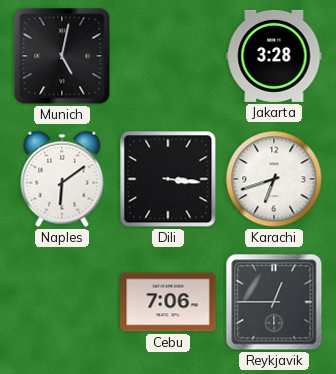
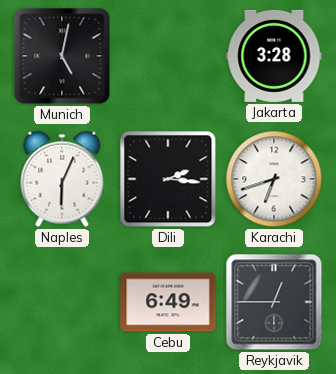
Naples: 6:09 -> 6:04
Dili: 3:16 -> 2:16
Cebu: 7:06 -> 6:49
